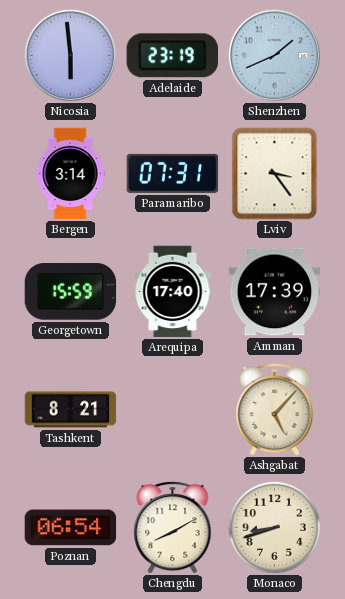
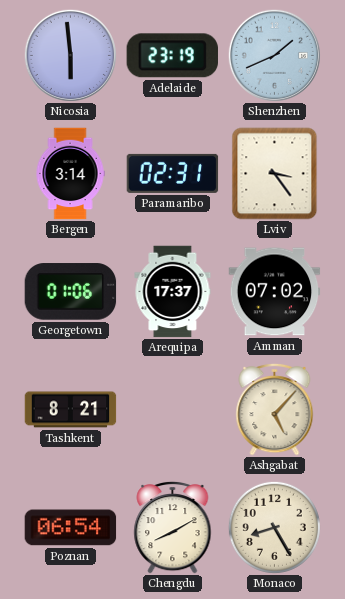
Paramaribo: 07:31 -> 02:31
Georgetown: 15:59 -> 01:06
Arequipa: 17:40 -> 17:37
Amman: 17:39 -> 07:02
Monaco: 8:42 -> 8:25
